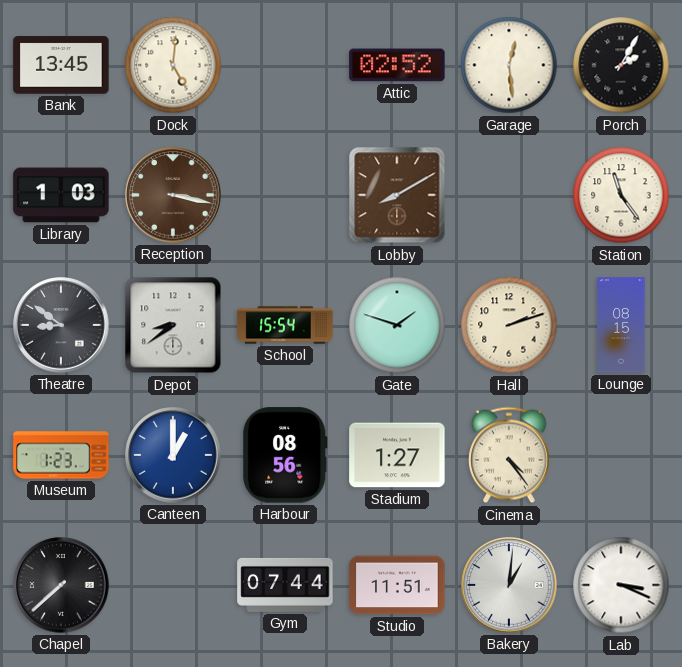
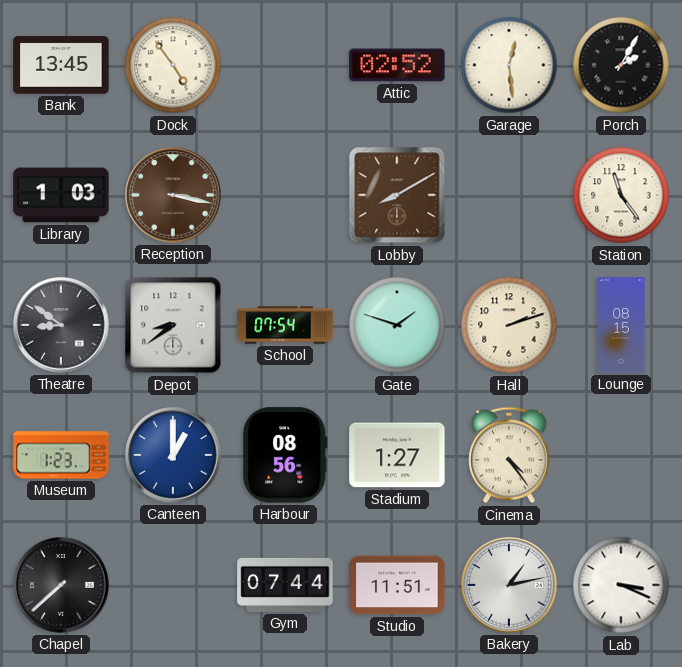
Dock: 5:01 -> 4:54
School: 15:54 -> 07:54
Bakery: 1:01 -> 1:13
